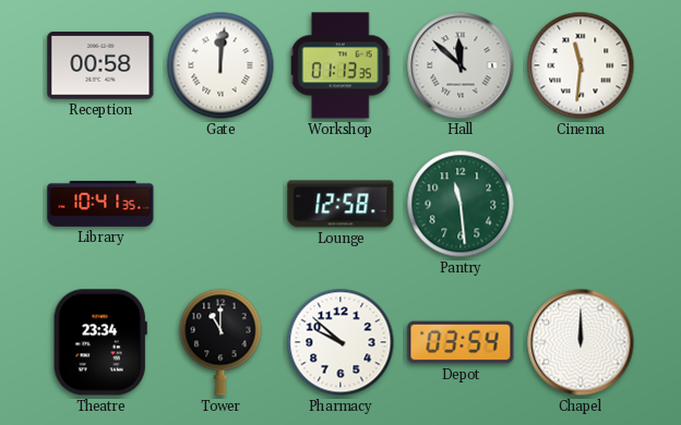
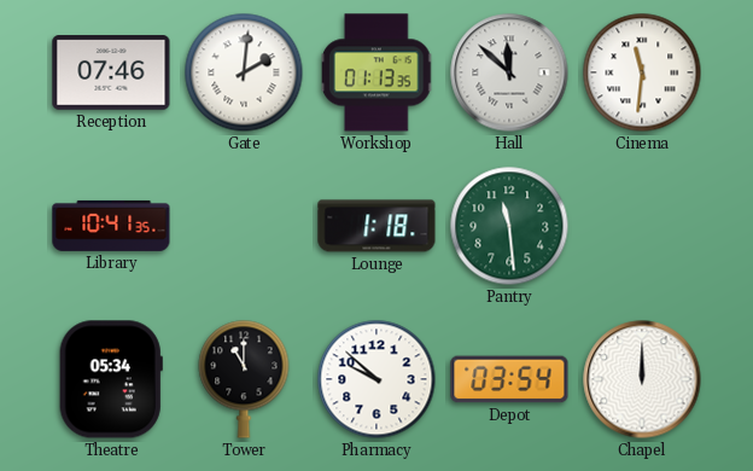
Reception: 00:58 -> 07:46
Gate: 12:01 -> 2:01
Lounge: 12:58 -> 1:18
Theatre: 23:34 -> 05:34
